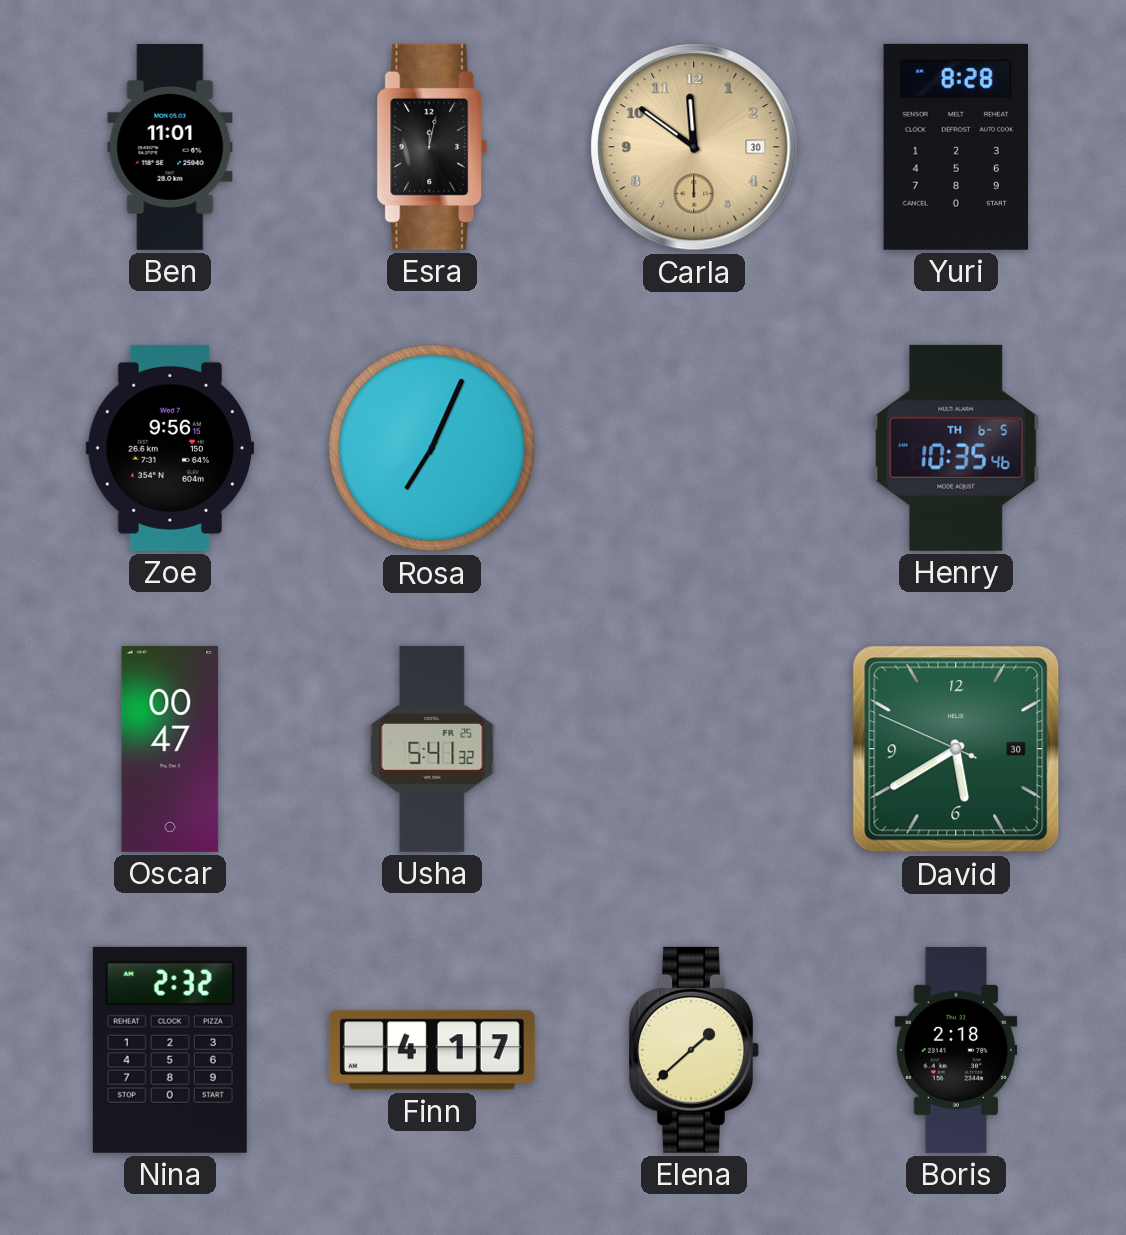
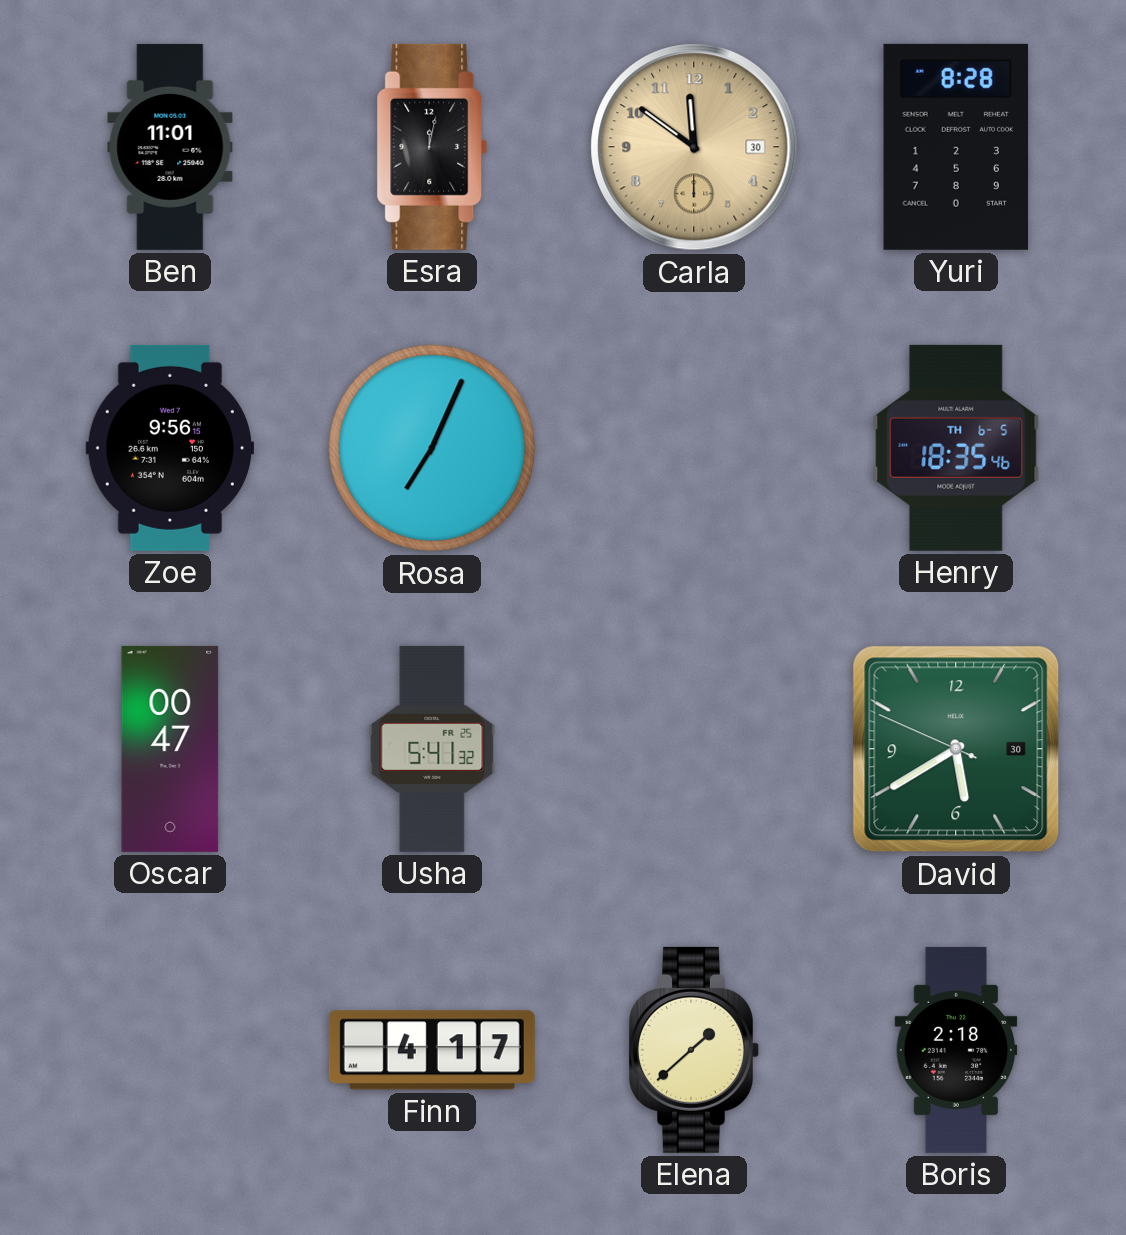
Henry: 10:35 -> 18:35
Nina: 2:32 -> none
